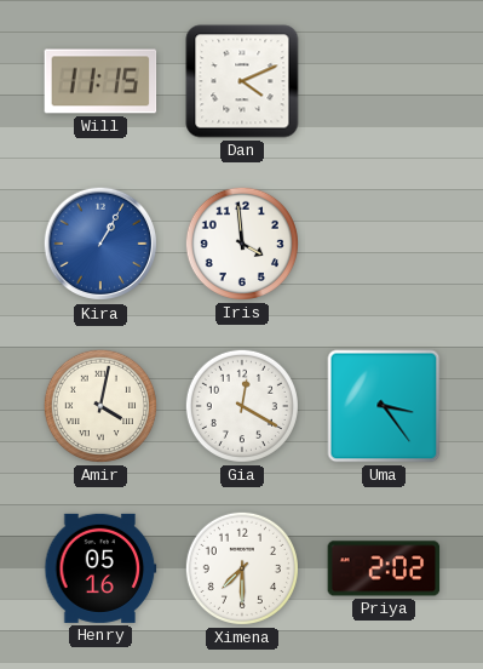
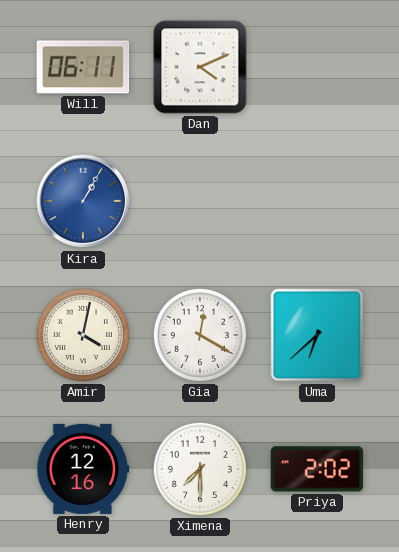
Will: 11:15 -> 06:11
Iris: 3:59 -> none
Uma: 3:24 -> 6:38
Henry: 05:16 -> 12:16
